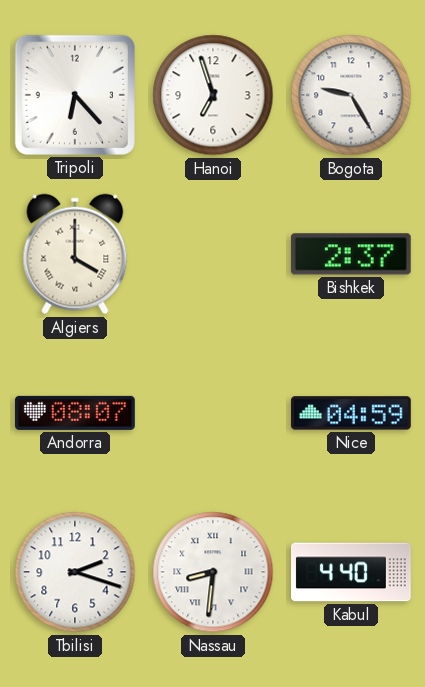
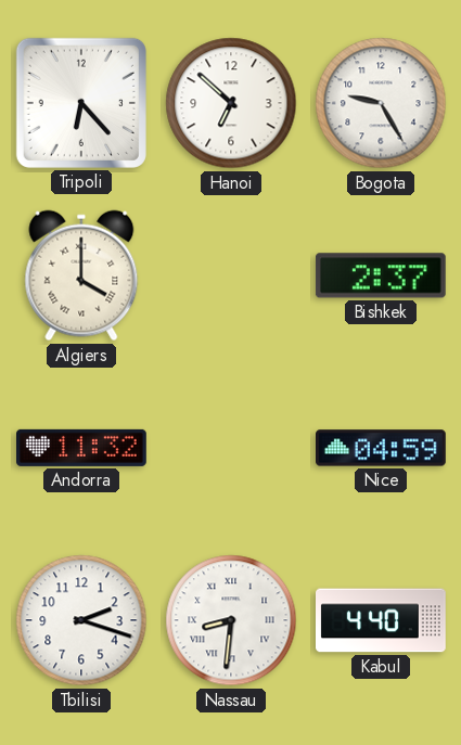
Hanoi: 6:57 -> 6:52
Andorra: 08:07 -> 11:32
